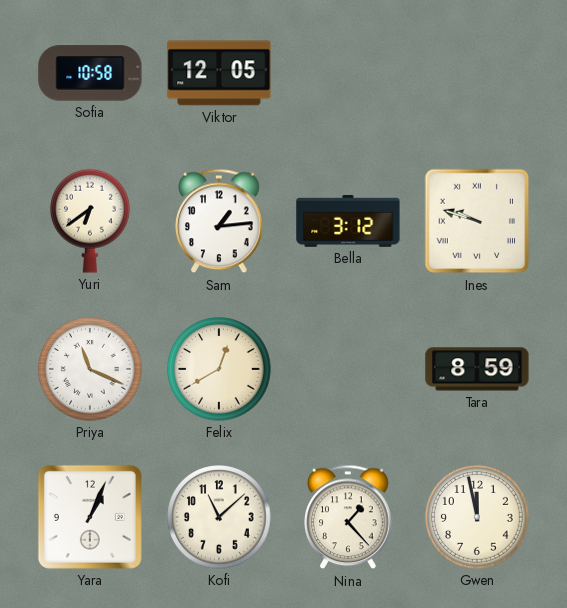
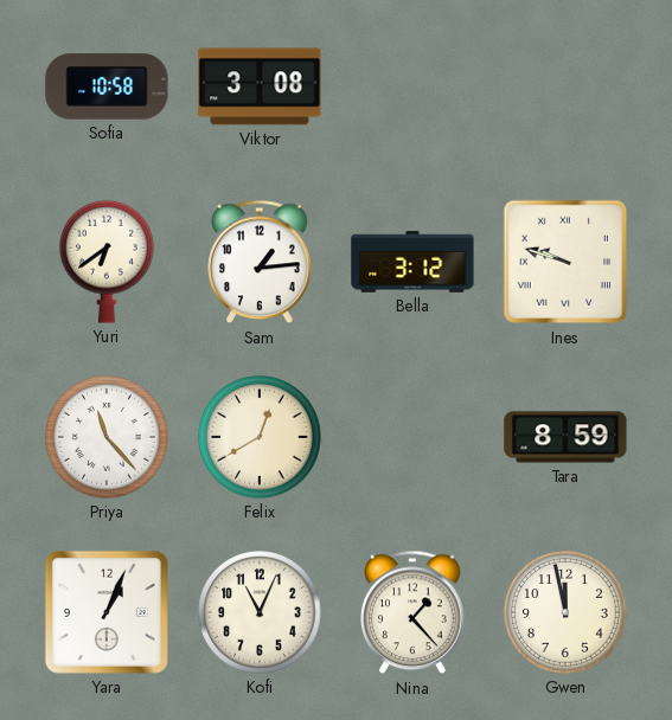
Viktor: 12:05 -> 3:08
Priya: 11:19 -> 11:23
Kofi: 11:08 -> 11:04
